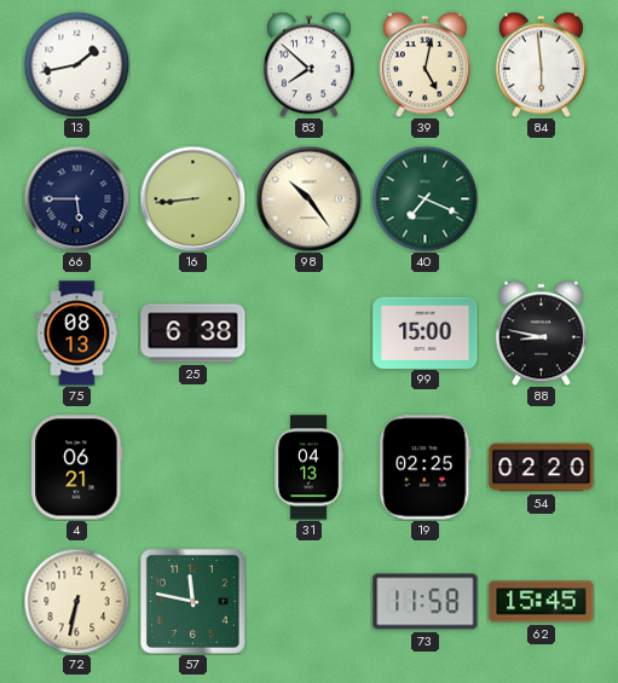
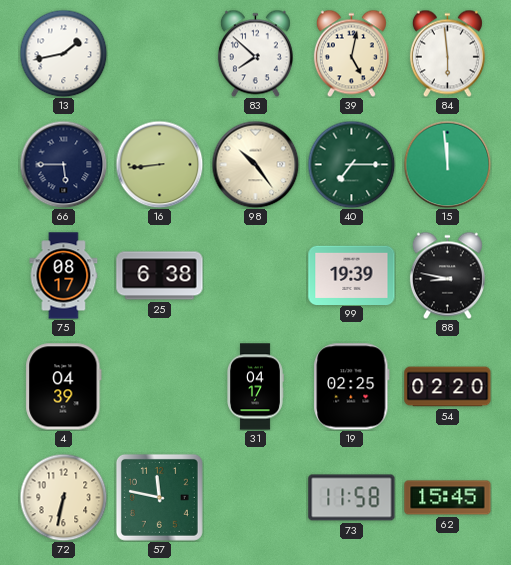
40: 7:19 -> 7:15
15: none -> 11:59
75: 08:13 -> 08:17
99: 15:00 -> 19:39
4: 06:21 -> 04:39
31: 04:13 -> 04:17
